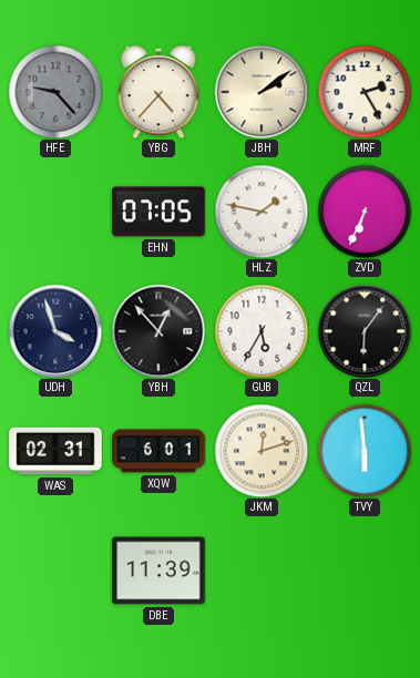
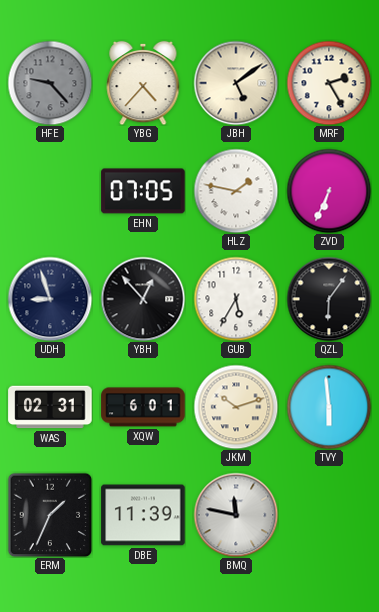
JBH: 2:09 -> 5:09
UDH: 3:57 -> 8:57
JKM: 12:12 -> 10:12
ERM: none -> 1:34
BMQ: none -> 11:47
